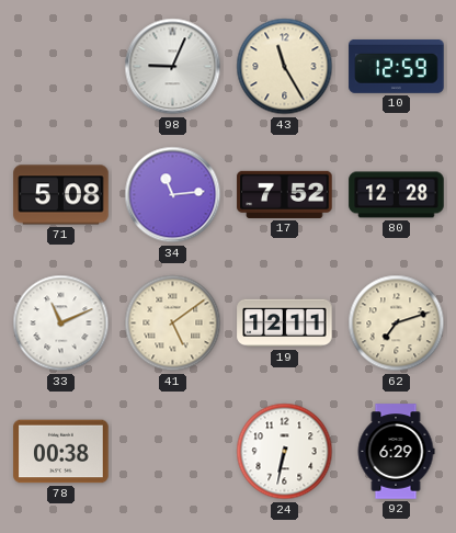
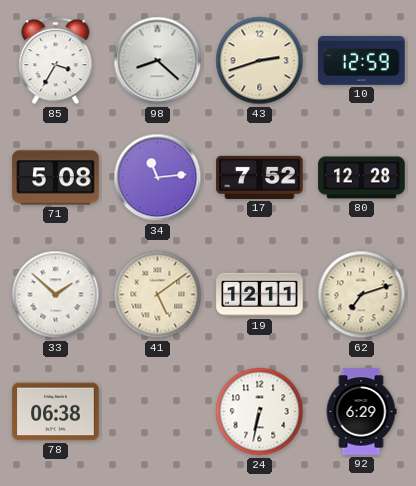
85: none -> 3:35
98: 9:04 -> 8:22
43: 11:25 -> 2:42
33: 11:11 -> 1:52
78: 00:38 -> 06:38
